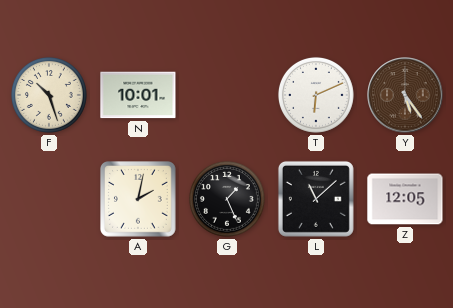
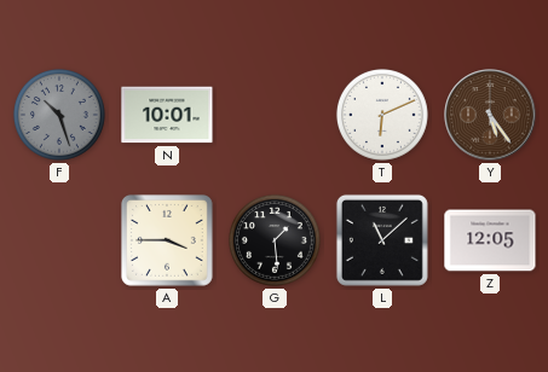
F dial: cream -> grey
A: 2:02 -> 3:45
G: 1:26 -> 1:29
